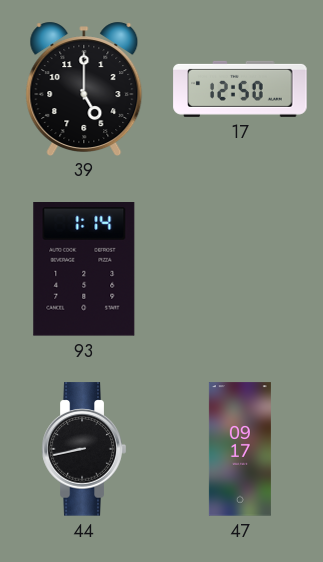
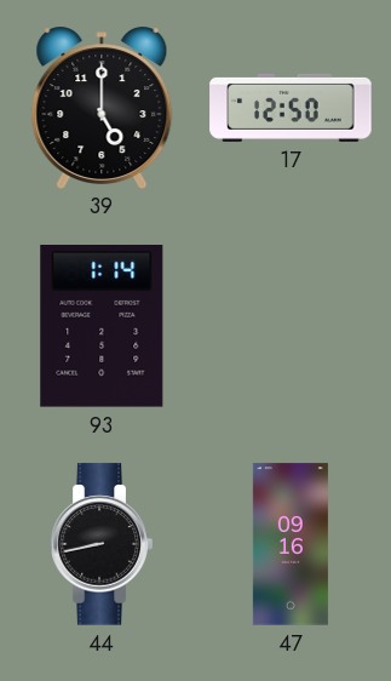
47: 09:17 -> 09:16
